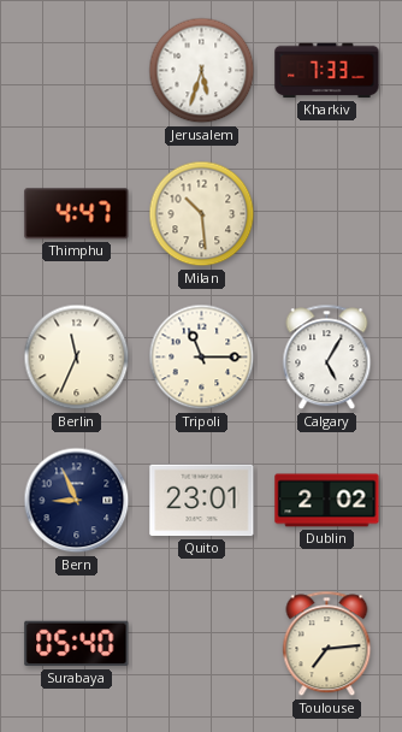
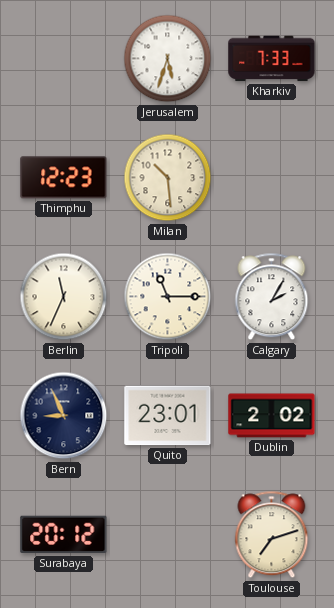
Thimphu: 4:47 -> 12:23
Calgary: 5:05 -> 2:05
Surabaya: 05:40 -> 20:12
Toulouse: 7:14 -> 7:12
